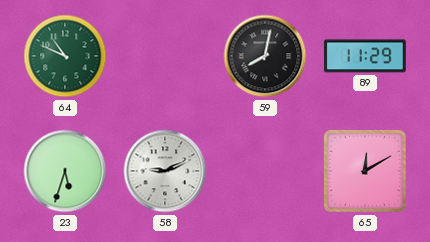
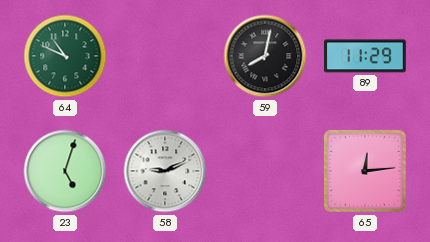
23: 5:33 -> 5:03
65: 12:10 -> 12:14
